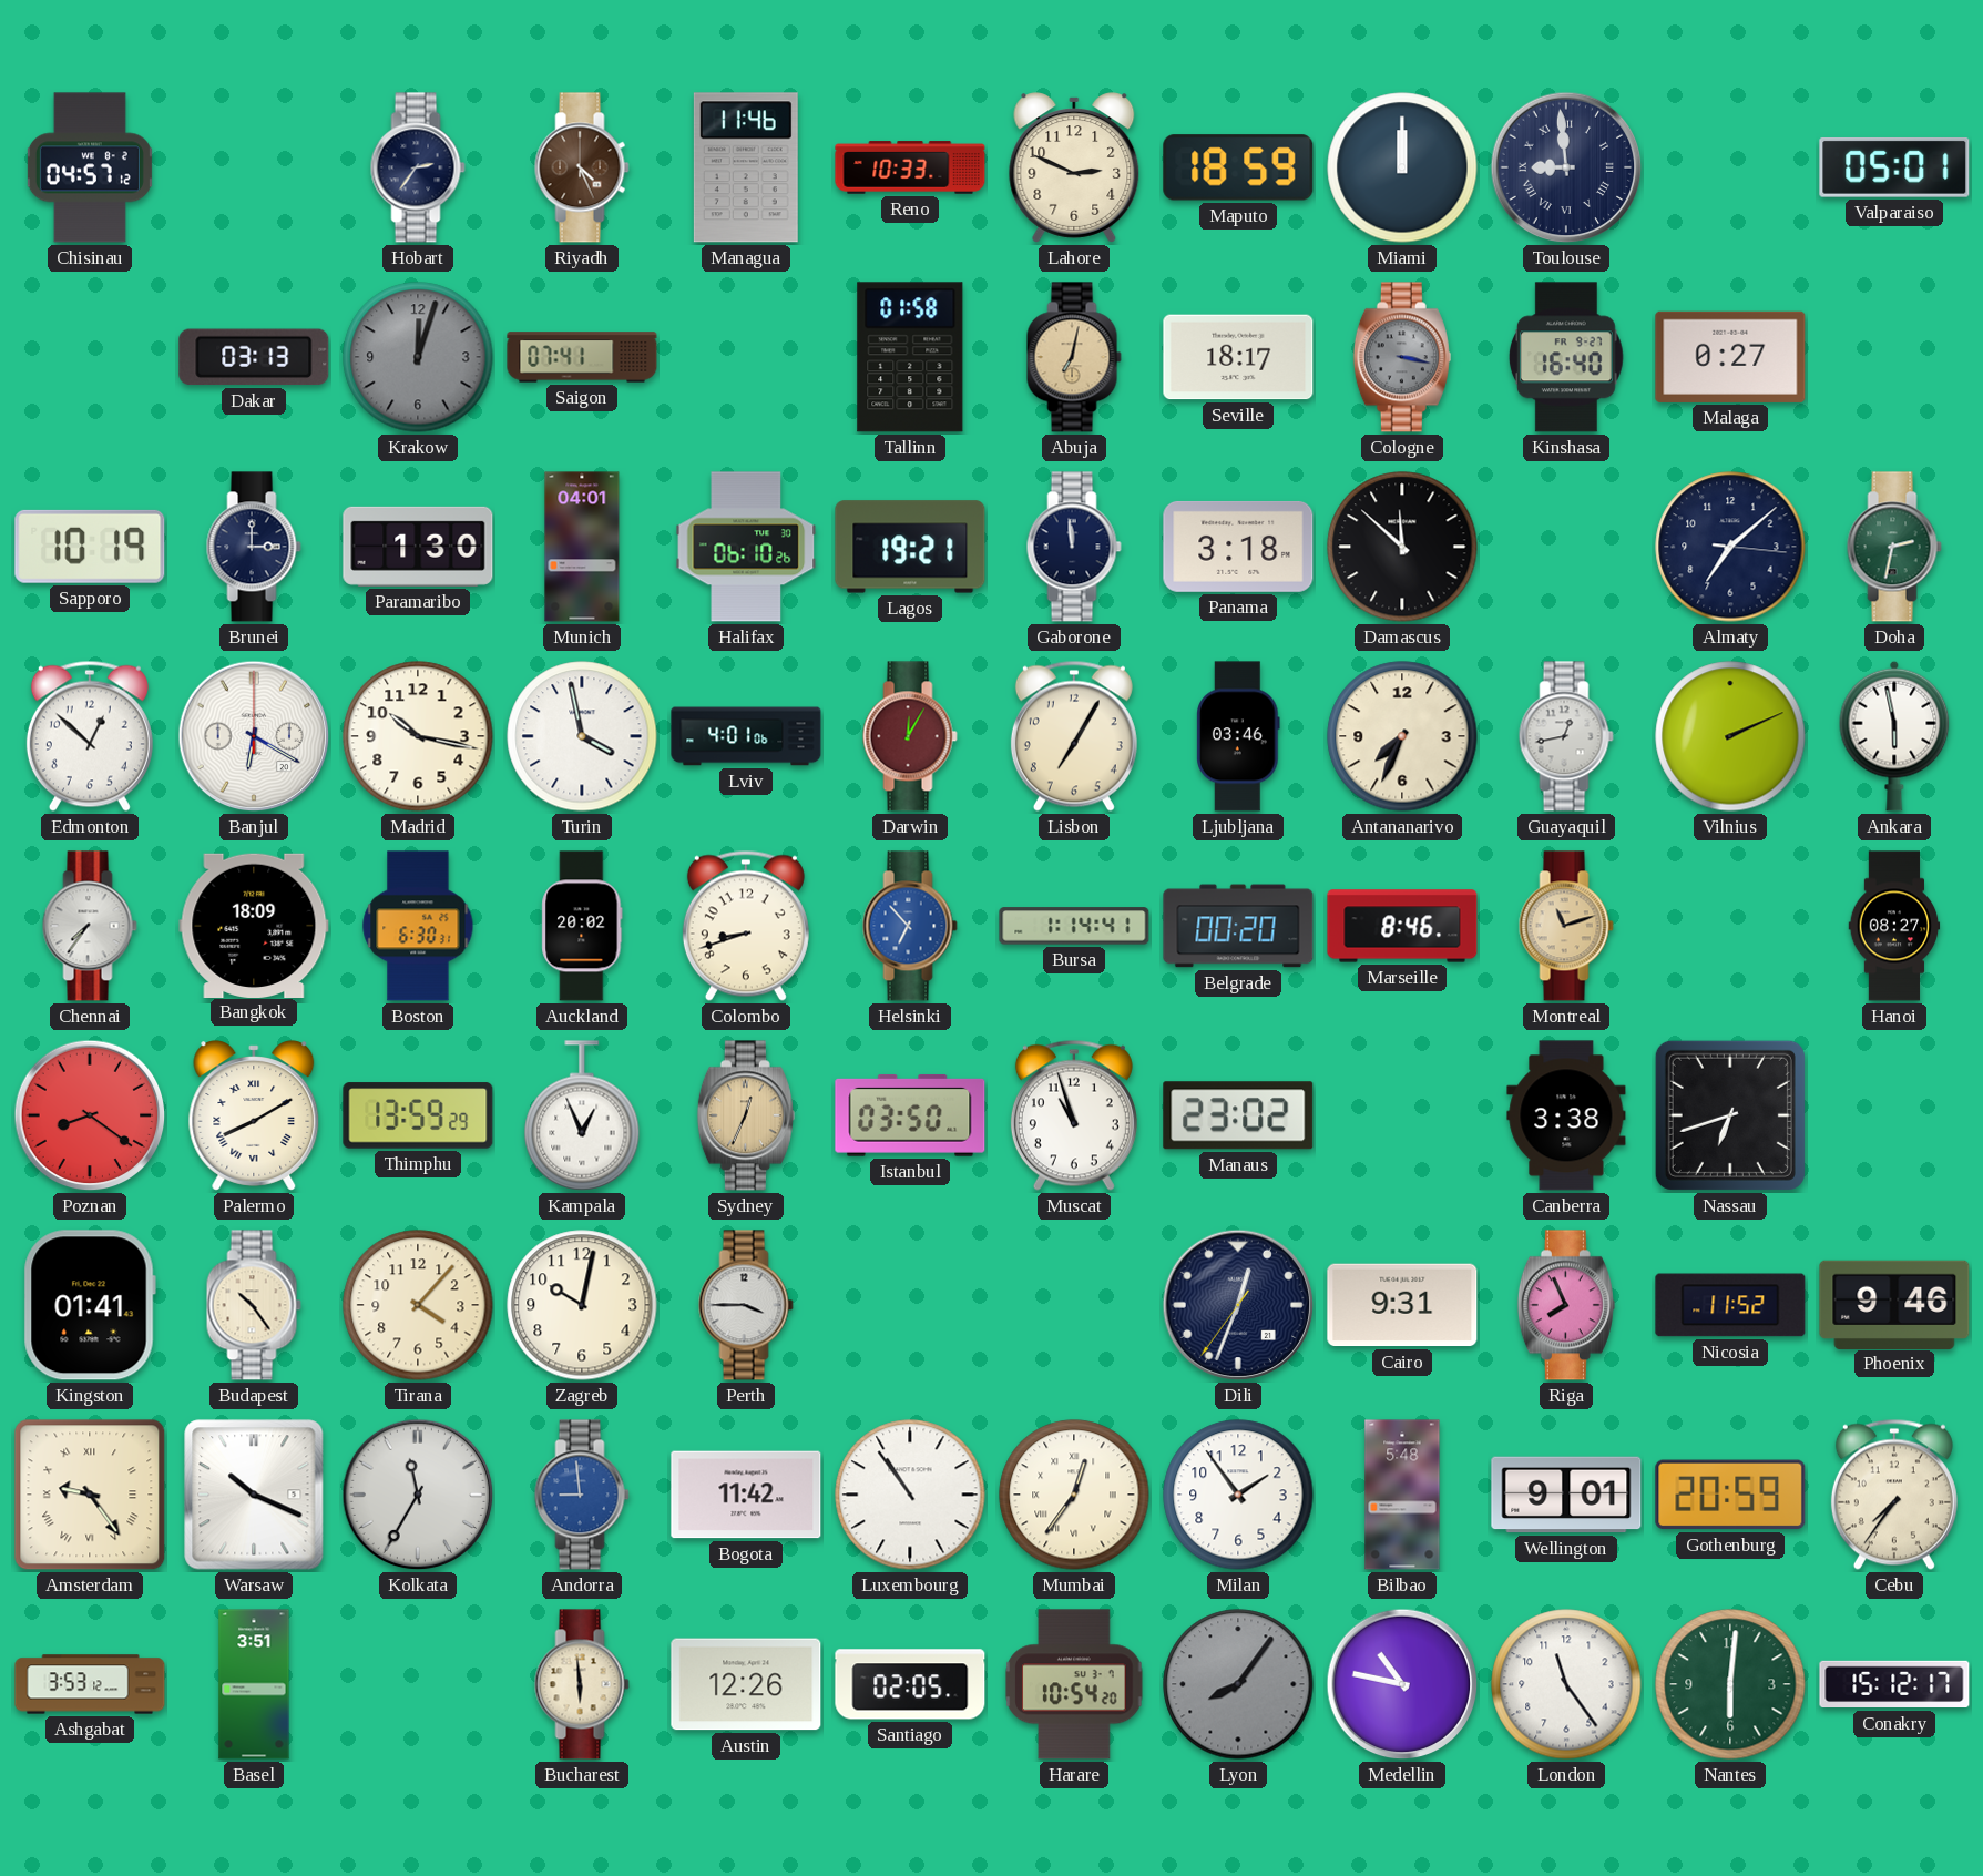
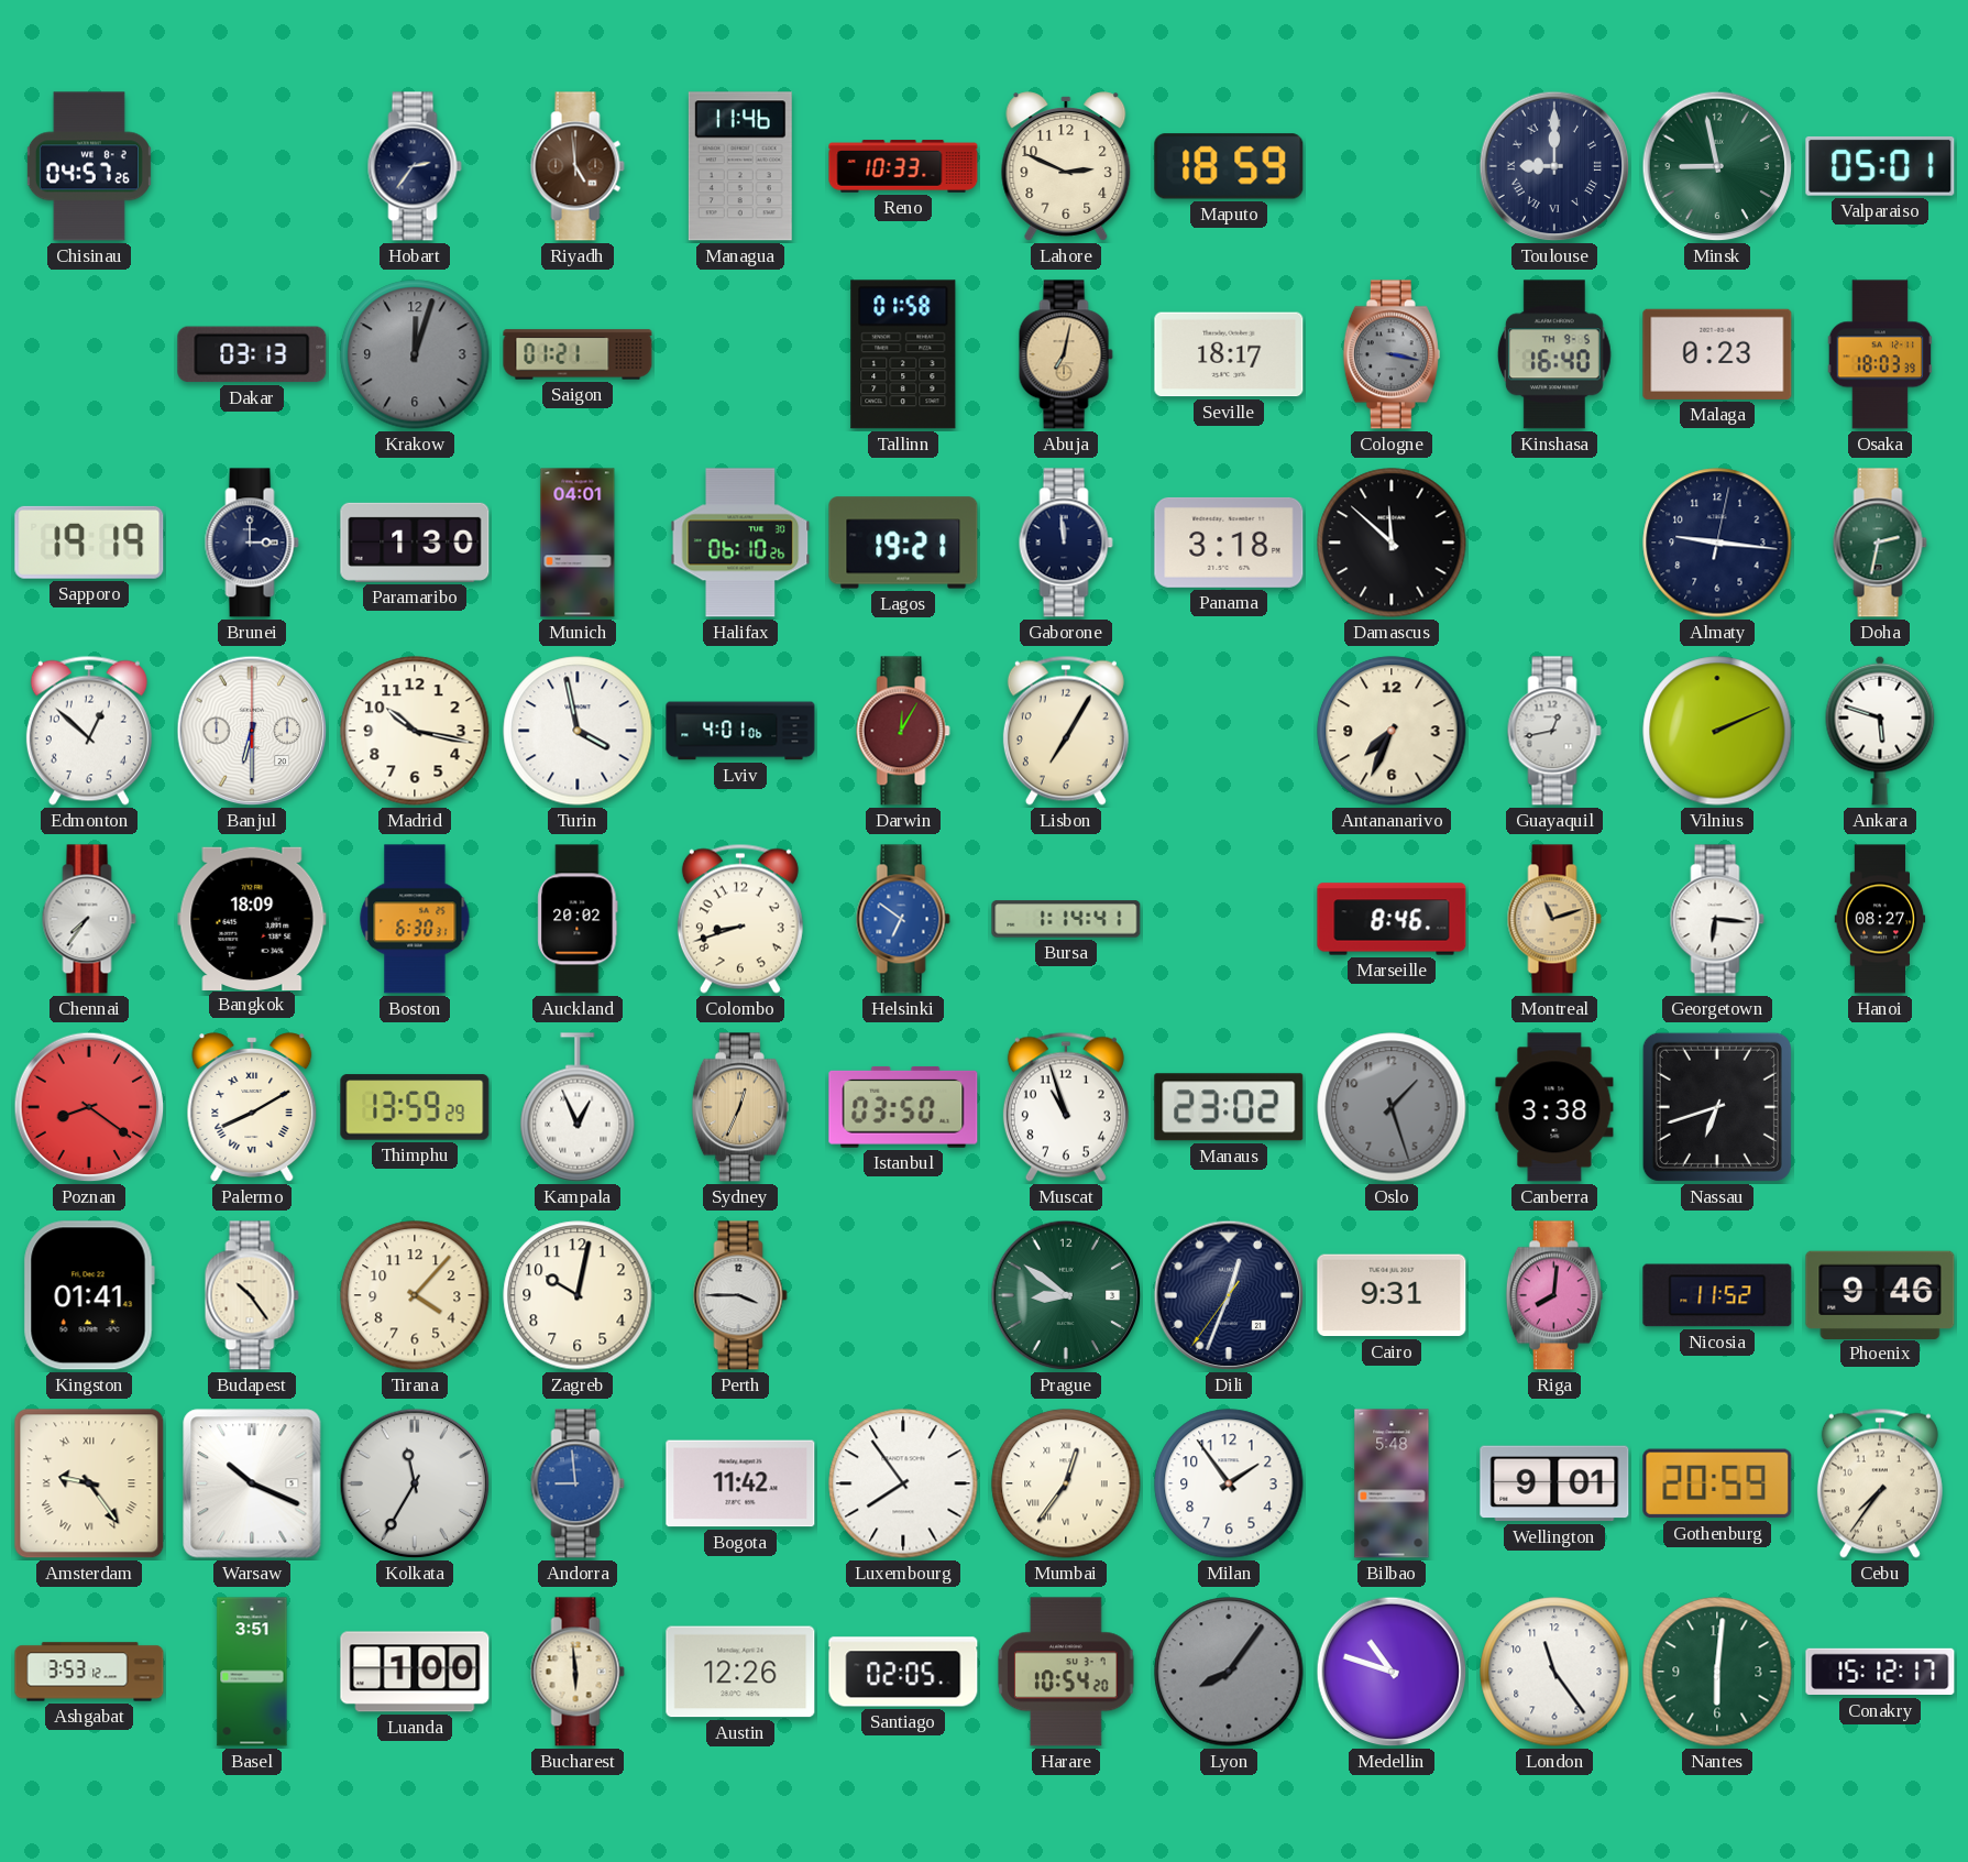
Chisinau: 04:57:12 -> 04:57:26
Riyadh: 4:26 -> 4:59
Miami: 12:00 -> none
Toulouse: 8:59 -> 9:00
Minsk: none -> 8:58
Saigon: 07:41 -> 01:21
Kinshasa date: FR 9-27 -> TH 9-5
Malaga: 0:27 -> 0:23
Osaka: none -> 18:03
Sapporo: 10:19 -> 19:19
Almaty: 7:08 -> 9:16
Banjul: 6:20 -> 6:30
Ljubljana: 03:46 -> none
Ankara: 5:58 -> 5:48
Helsinki: 6:53 -> 6:51
Belgrade: 00:20 -> none
Georgetown: none -> 6:16
Oslo: none -> 1:27
Prague: none -> 8:51
Riga: 7:56 -> 8:01
Luxembourg: 10:54 -> 7:54
Luanda: none -> 1:00
Medellin: 10:47 -> 10:48
